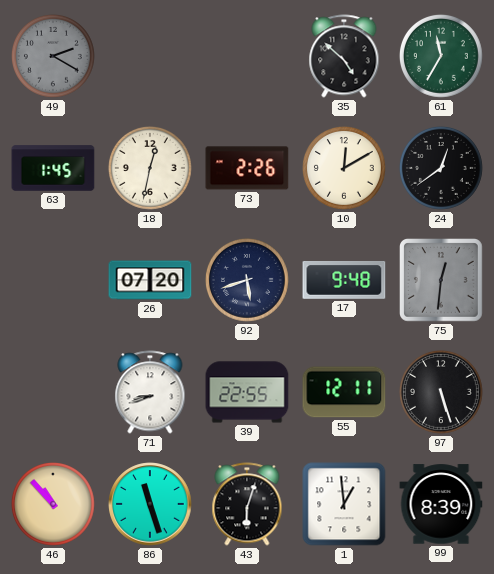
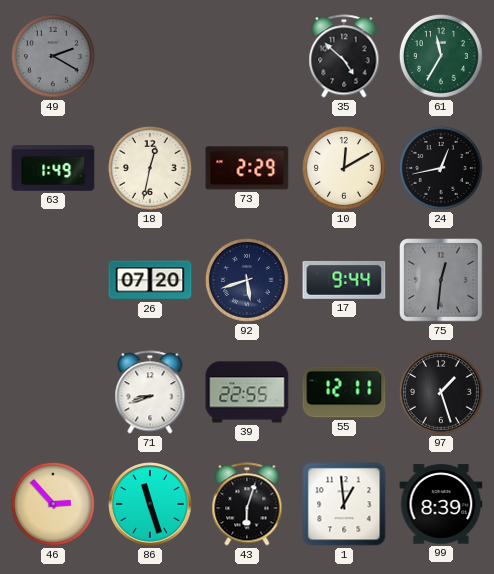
63: 1:45 -> 1:49
73: 2:26 -> 2:29
24: 12:39 -> 12:43
17: 9:48 -> 9:44
97: 5:27 -> 1:27
46: 10:53 -> 2:53
